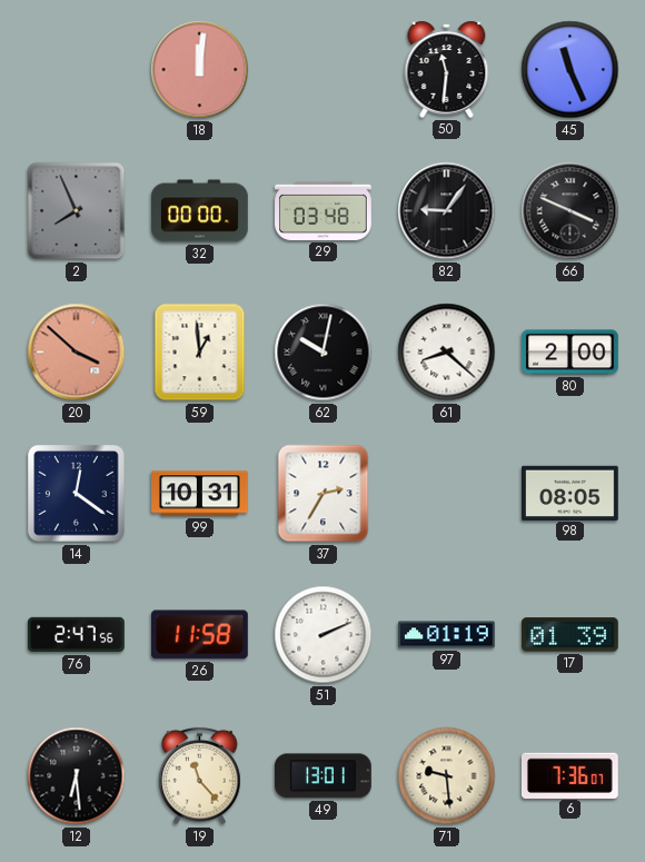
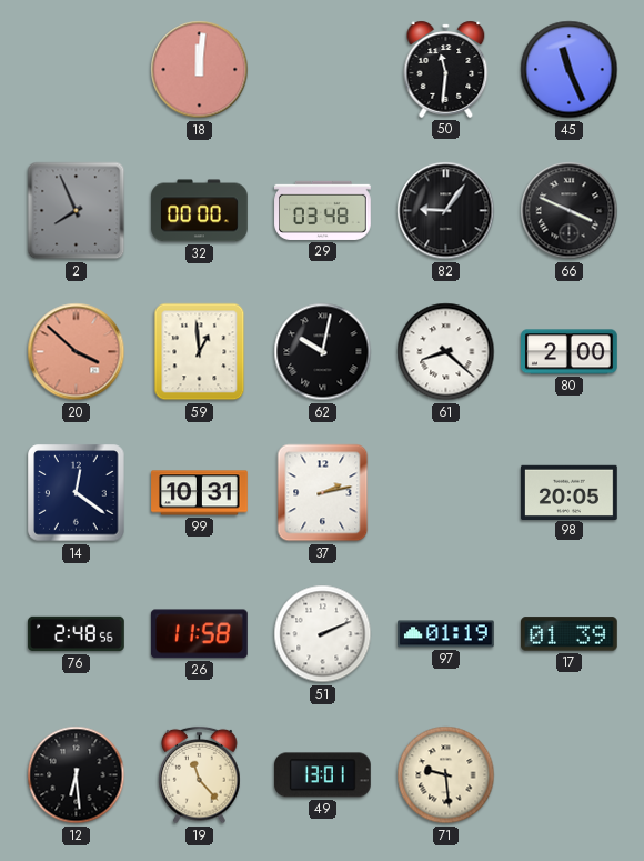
37: 2:35 -> 2:13
98: 08:05 -> 20:05
76: 2:47 -> 2:48
6: 7:36 -> none
